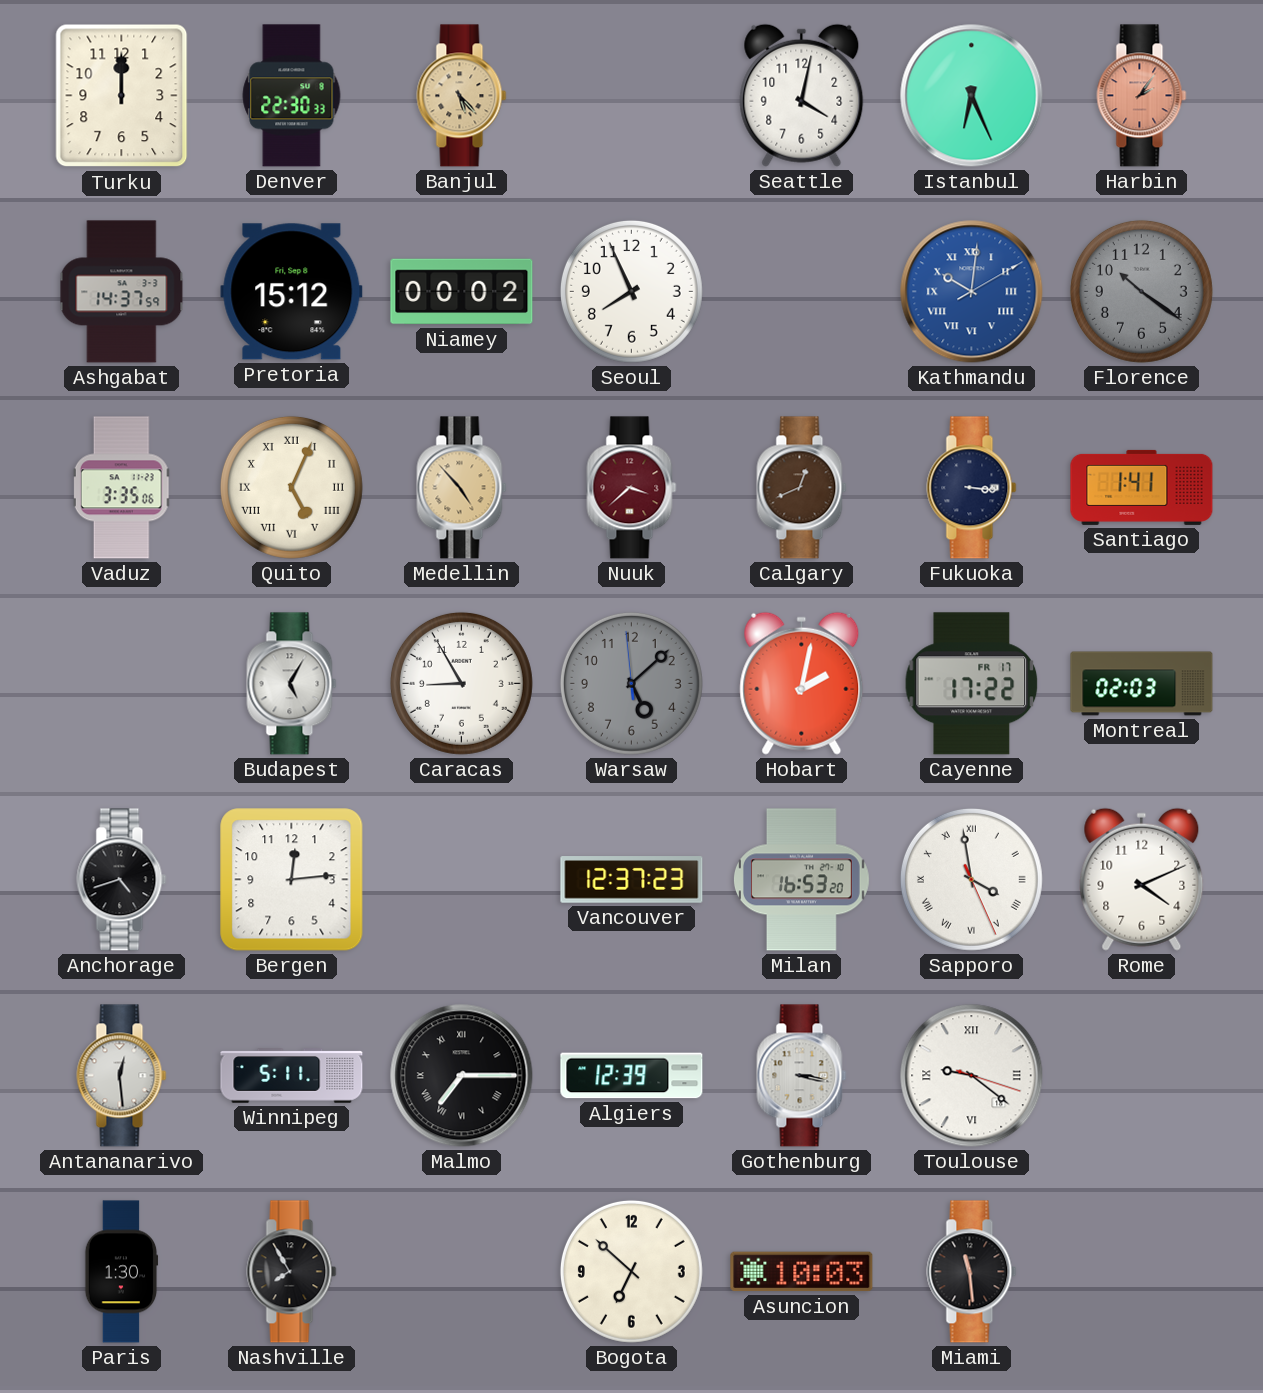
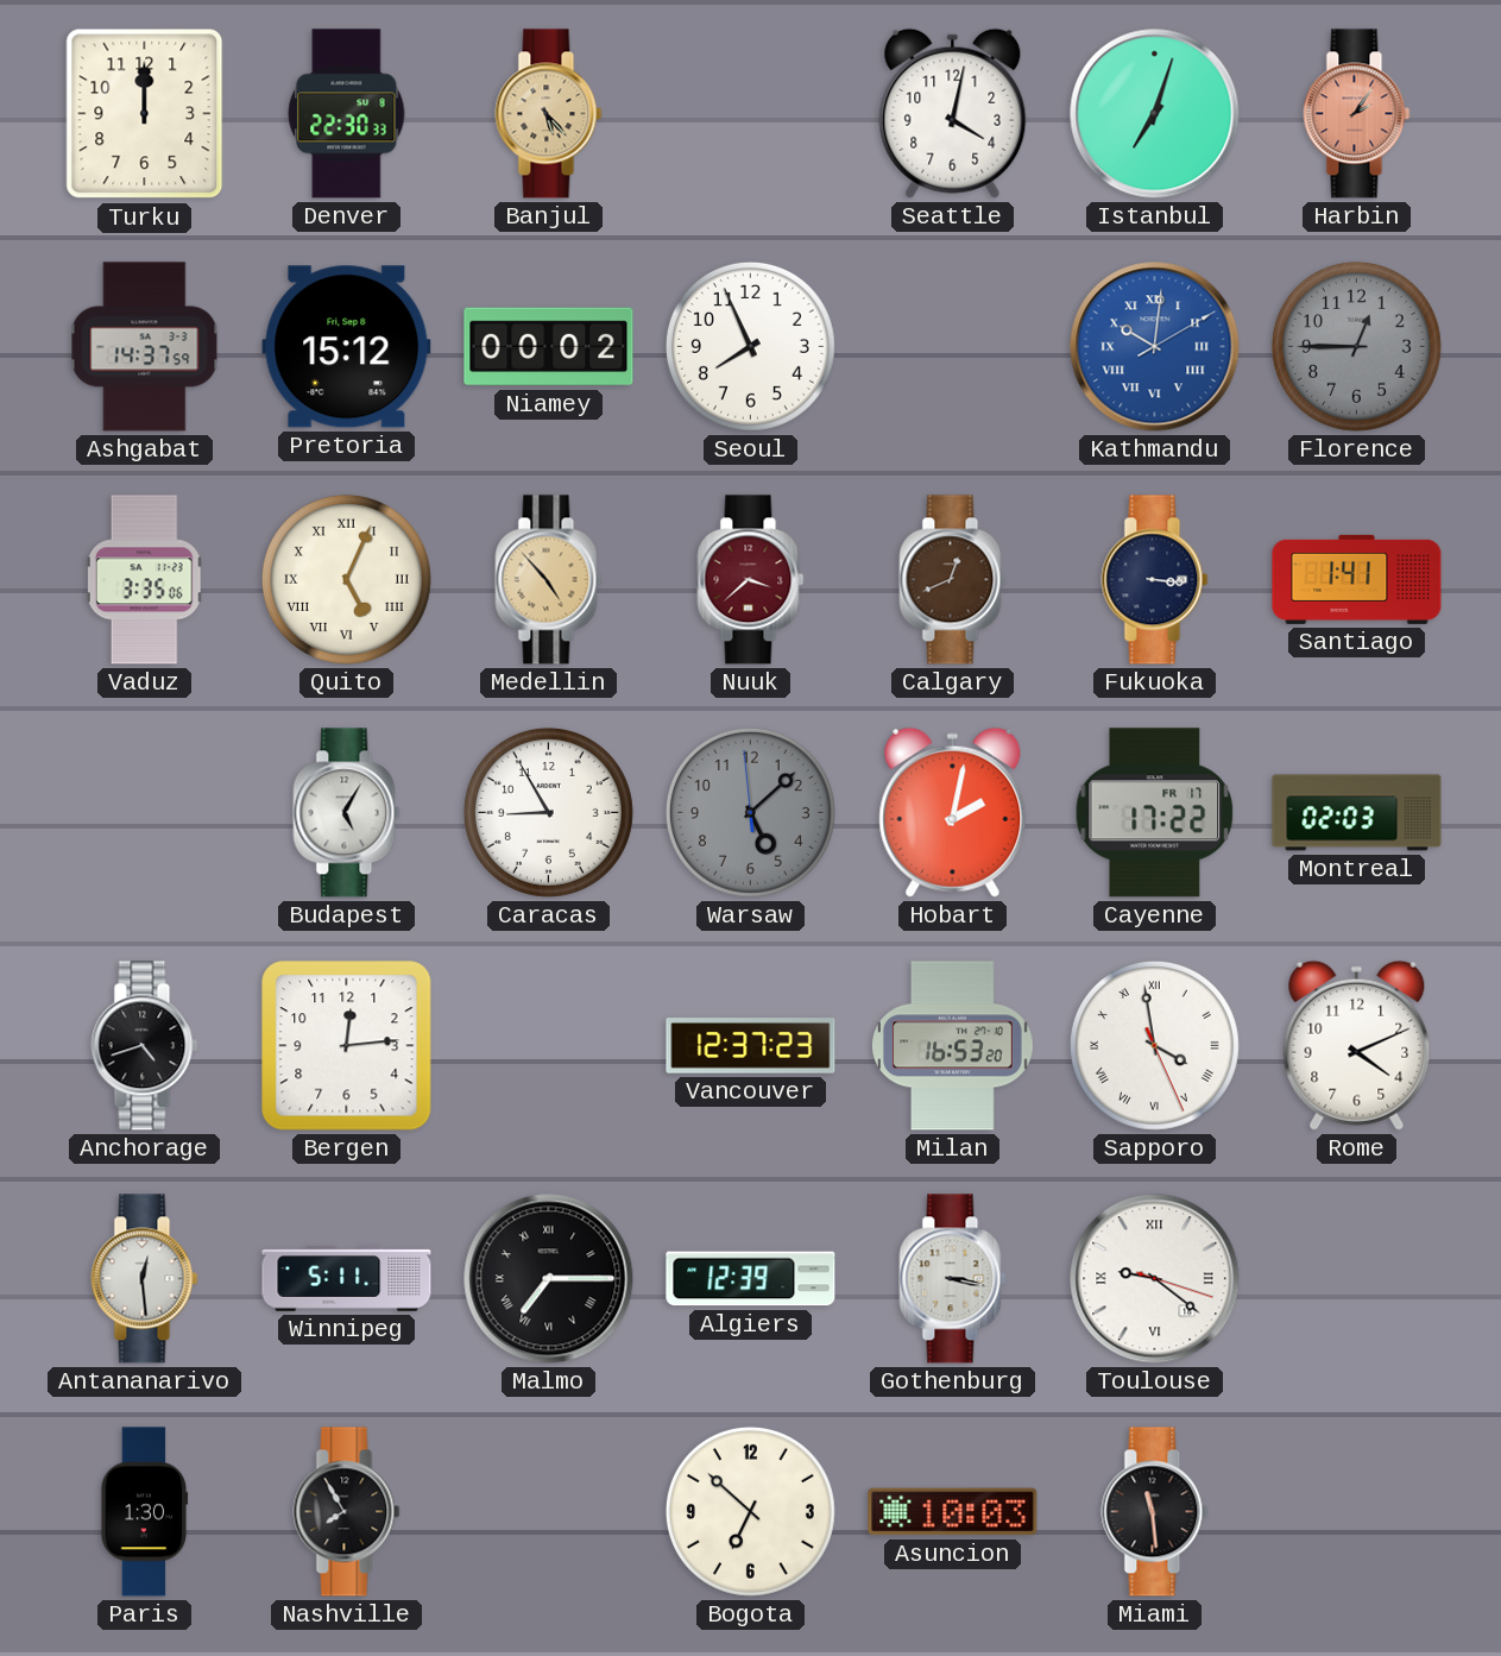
Istanbul: 6:26 -> 7:03
Florence: 10:21 -> 12:45
